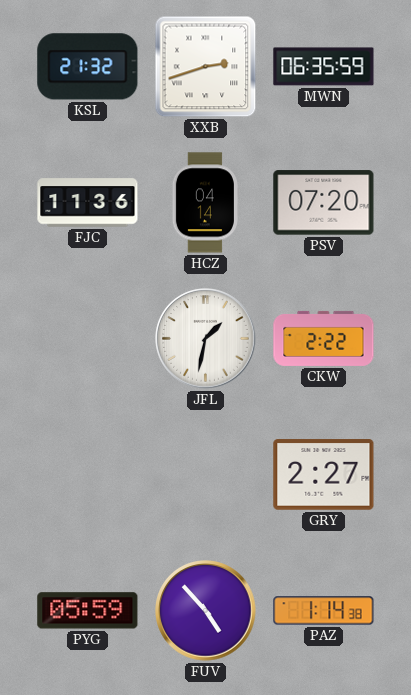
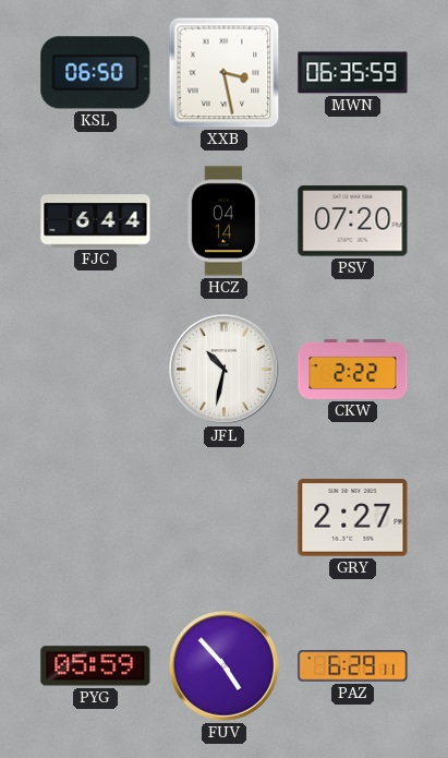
KSL: 21:32 -> 06:50
XXB: 2:42 -> 3:28
FJC: 11:36 -> 6:44
JFL: 1:32 -> 10:32
PAZ: 1:14 -> 6:29
